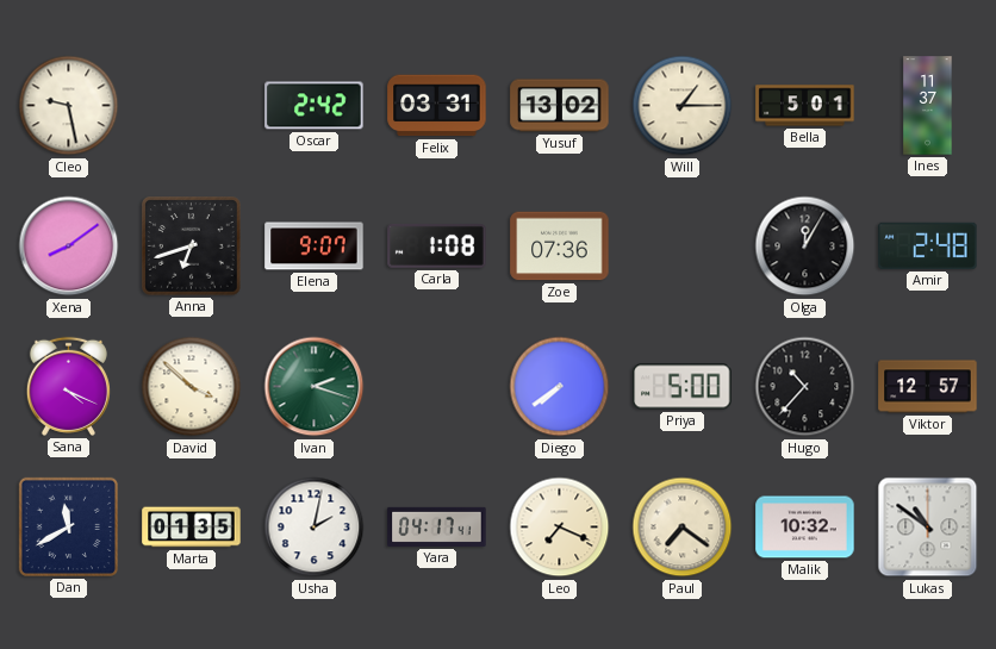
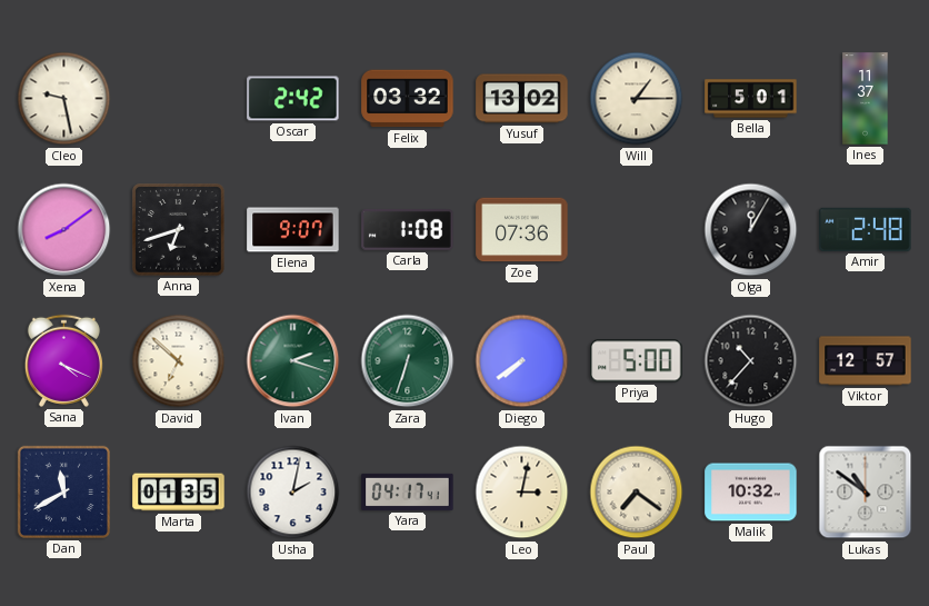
Felix: 03:31 -> 03:32
David: 3:52 -> 6:52
Zara: none -> 6:33
Leo: 7:19 -> 3:02
